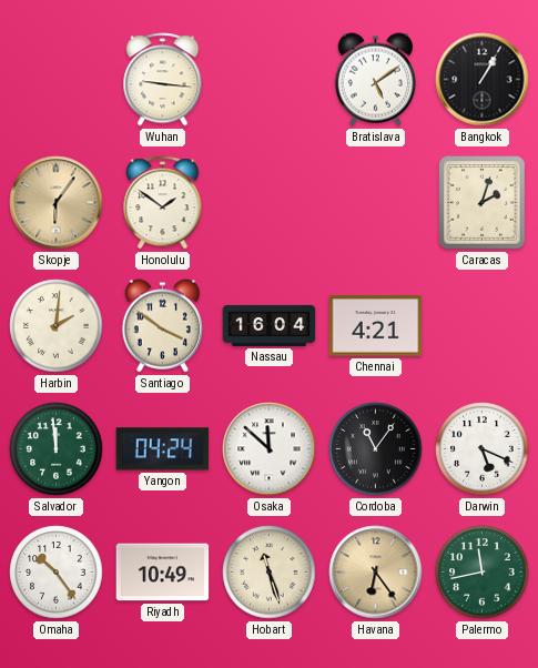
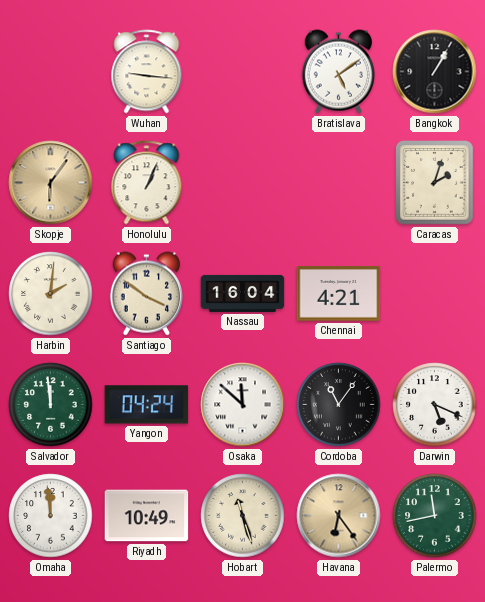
Honolulu: 1:51 -> 1:04
Omaha: 10:24 -> 11:59
